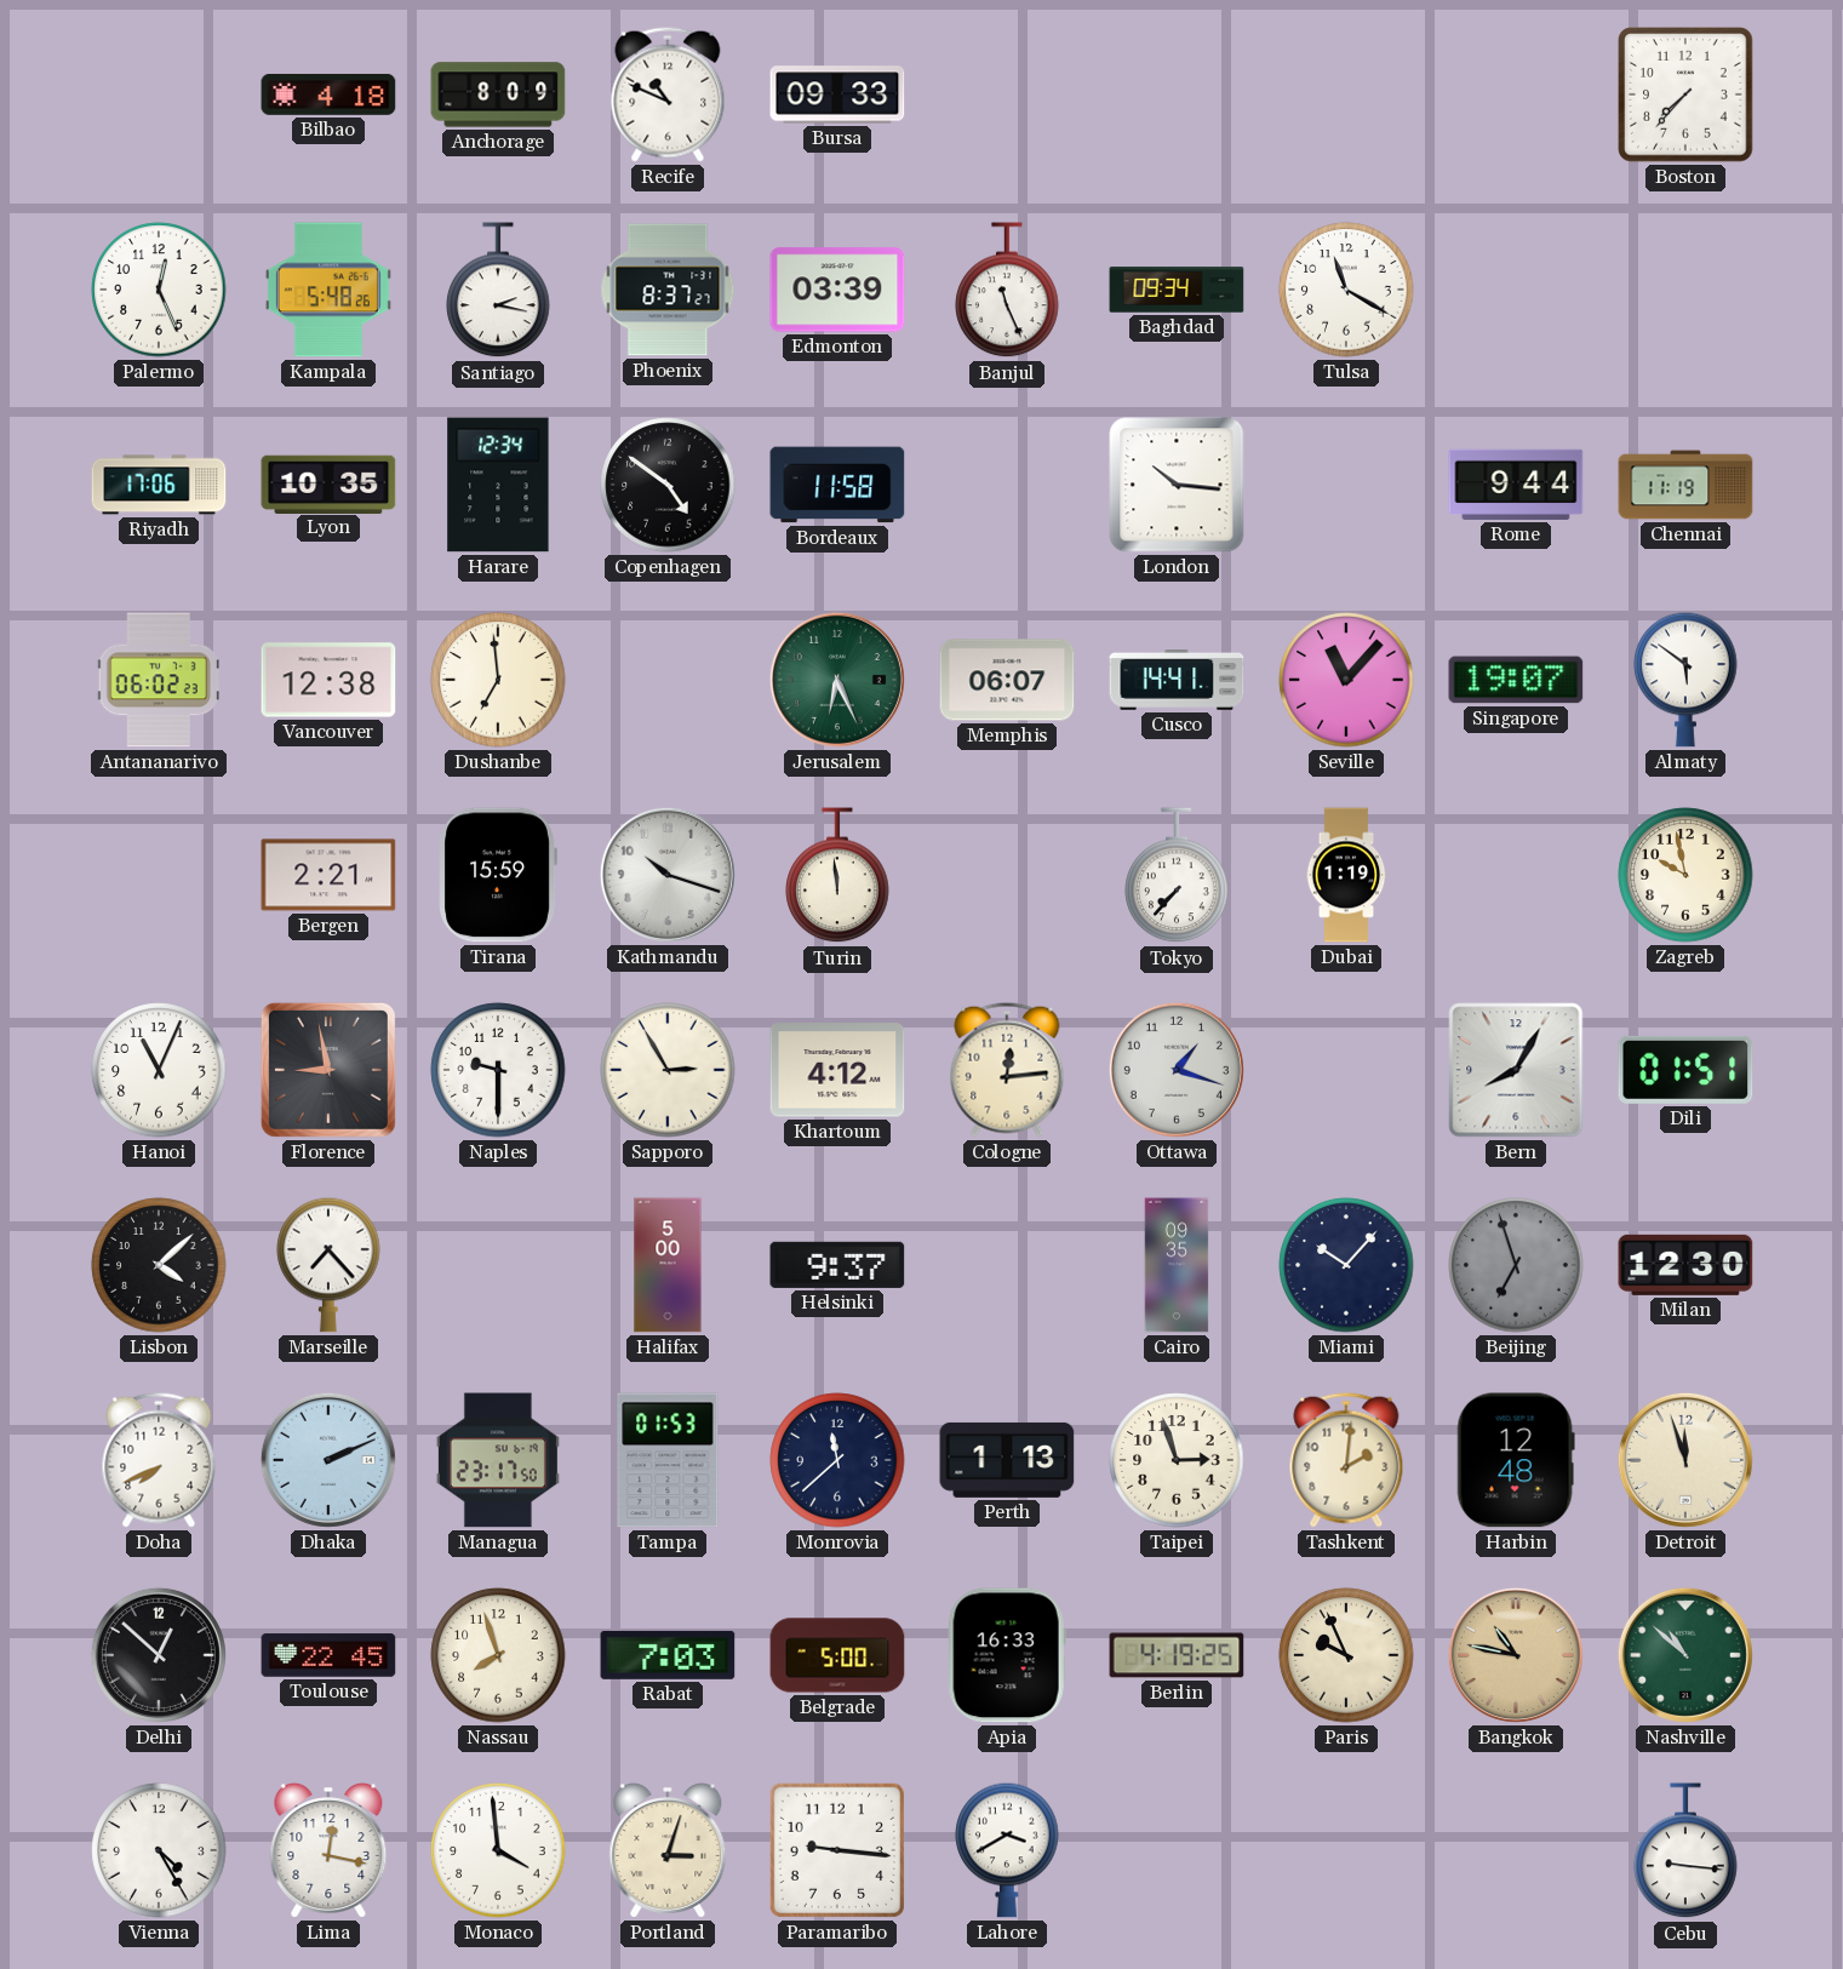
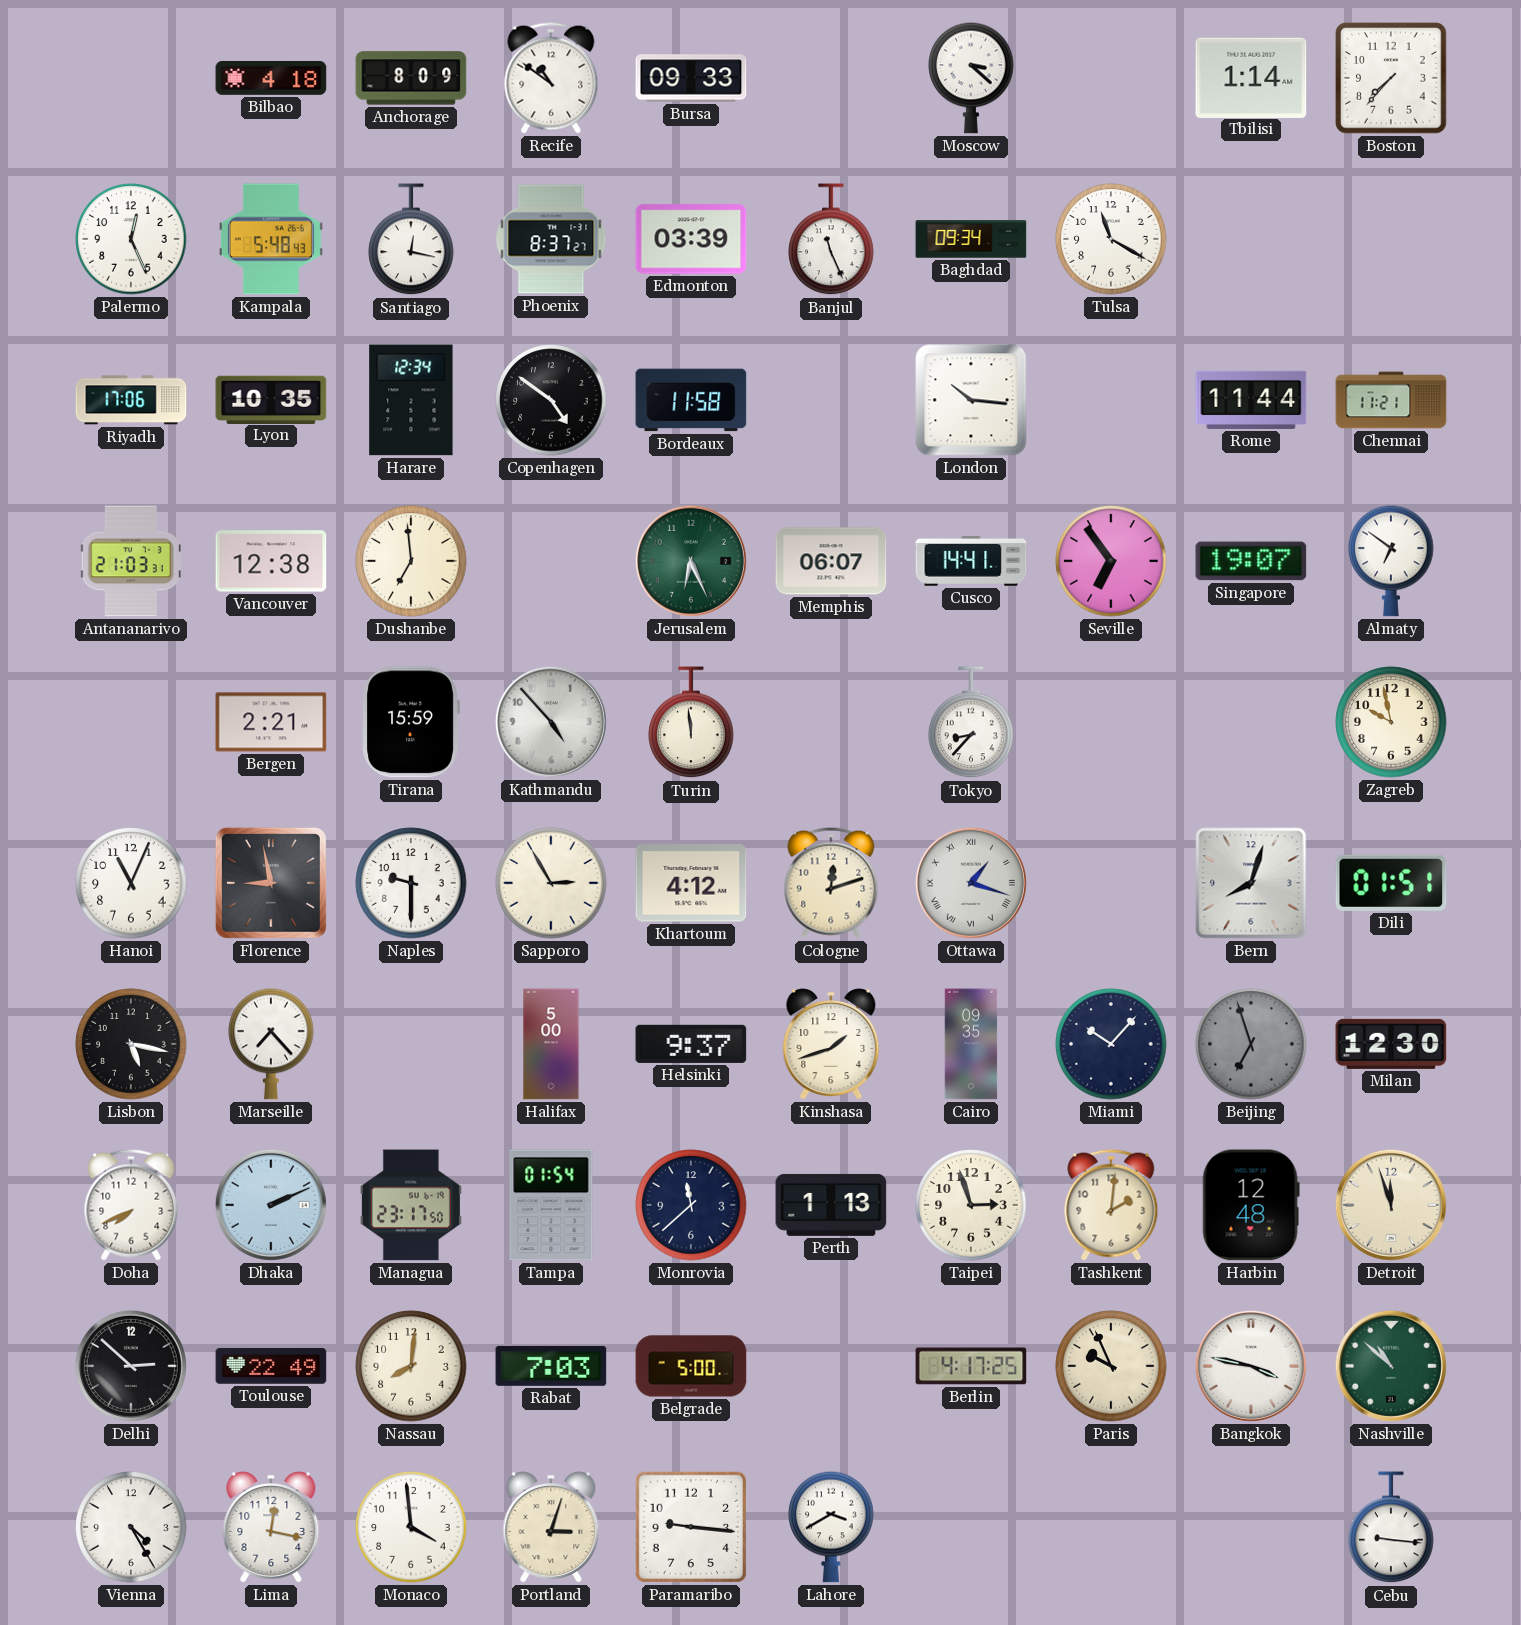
Recife: 10:49 -> 10:51
Moscow: none -> 3:22
Tbilisi: none -> 1:14
Kampala: 5:48:26 -> 5:48:43
Santiago: 2:17 -> 12:17
Rome: 9:44 -> 11:44
Chennai: 11:19 -> 11:21
Antananarivo: 06:02 -> 21:03
Seville: 11:07 -> 6:54
Almaty: 5:51 -> 6:51
Kathmandu: 10:18 -> 4:53
Tokyo: 7:37 -> 8:37
Dubai: 1:19 -> none
Cologne: 12:14 -> 12:12
Ottawa numerals: Arabic -> Roman
Bern: 8:05 -> 8:03
Lisbon: 4:08 -> 5:17
Kinshasa: none -> 1:42
Tampa: 01:53 -> 01:54
Delhi: 12:52 -> 2:52
Toulouse: 22:45 -> 22:49
Nassau: 7:57 -> 8:01
Apia: 16:33 -> none
Berlin: 4:19 -> 4:17
Bangkok: 10:47 -> 3:47
Bangkok dial: champagne -> white
